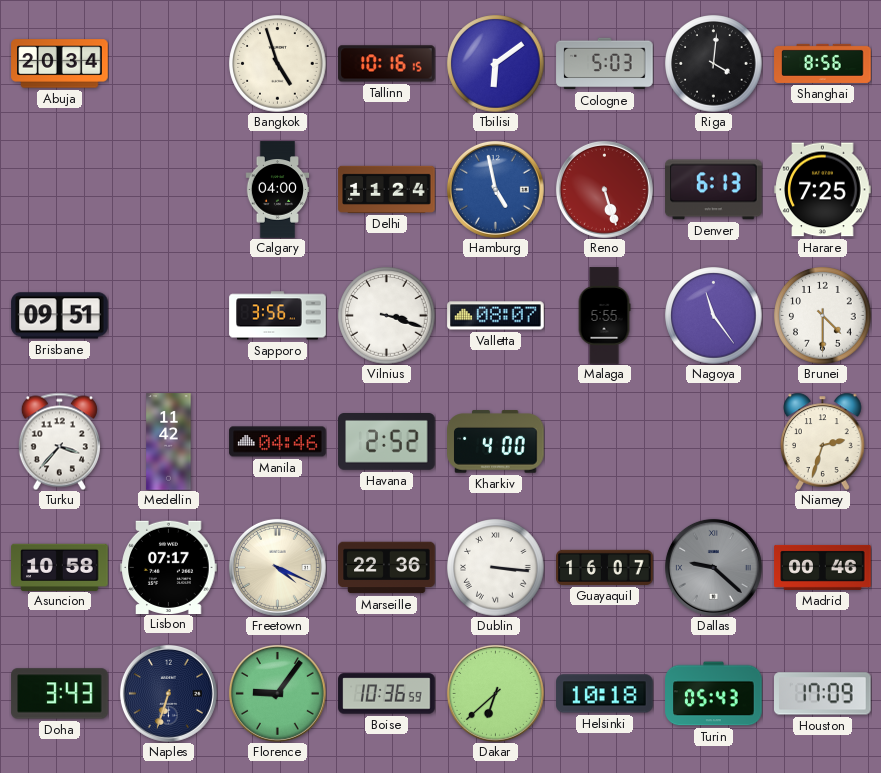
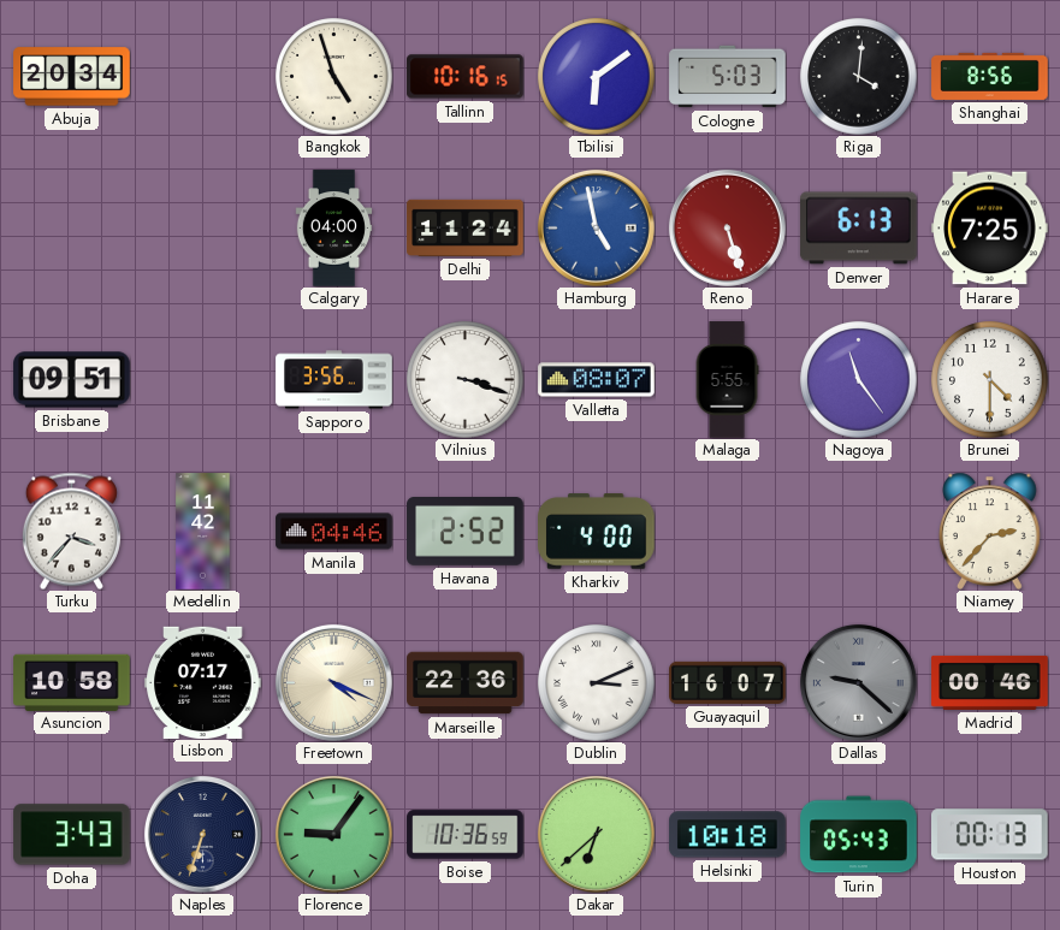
Niamey: 2:33 -> 2:37
Dublin: 3:16 -> 3:11
Houston: 17:09 -> 00:13
